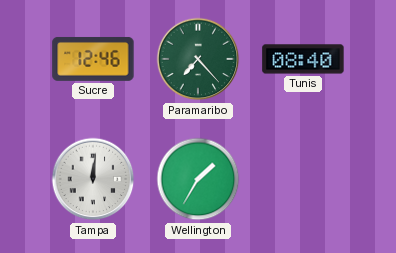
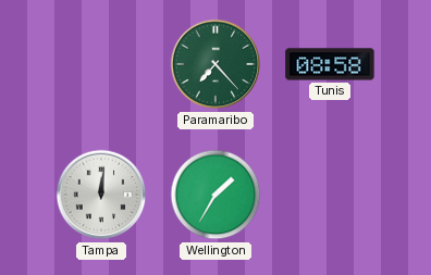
Sucre: 12:46 -> none
Tunis: 08:40 -> 08:58
